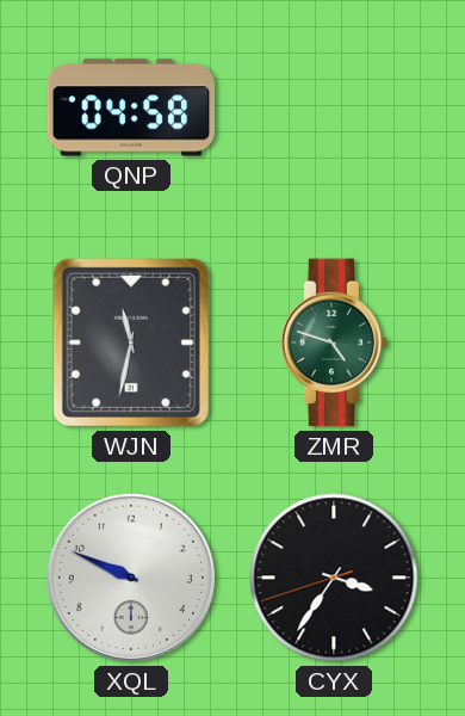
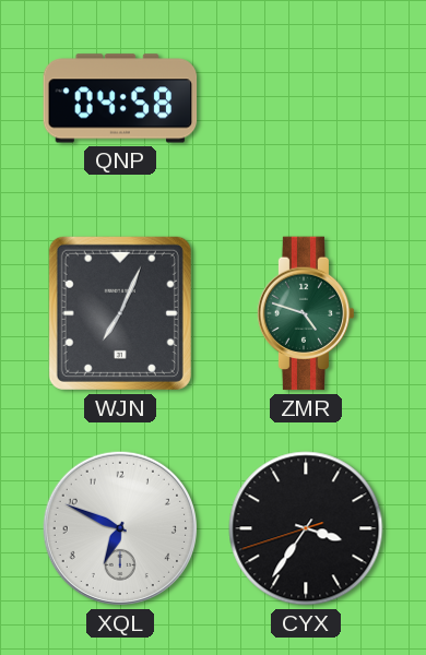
WJN: 11:32 -> 7:04
XQL: 9:49 -> 6:49
